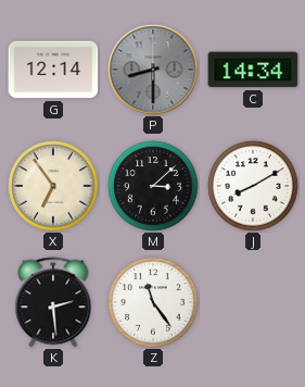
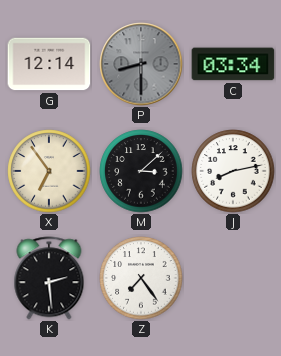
C: 14:34 -> 03:34
J: 8:10 -> 8:13
Z: 11:24 -> 7:24
